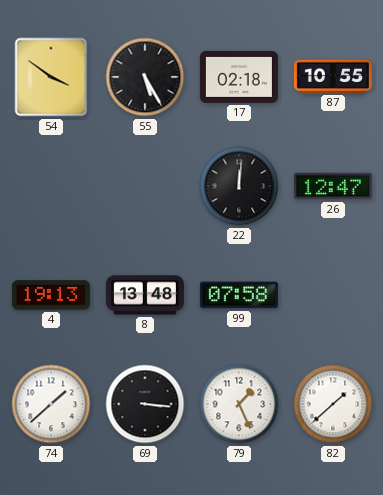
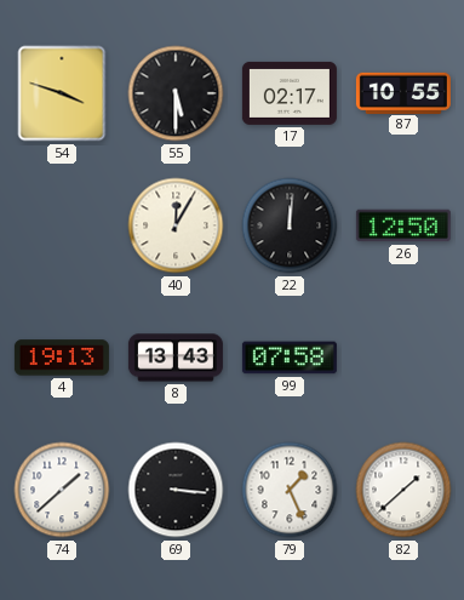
54: 3:51 -> 3:48
55: 5:25 -> 5:30
17: 02:18 -> 02:17
40: none -> 12:05
26: 12:47 -> 12:50
8: 13:48 -> 13:43
